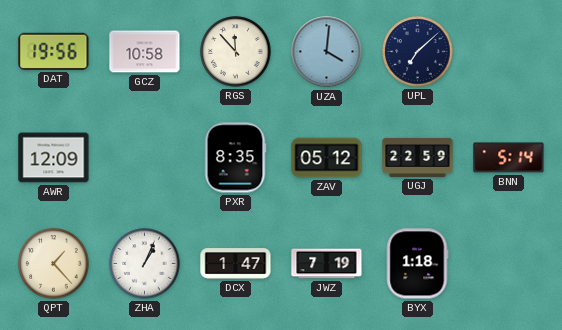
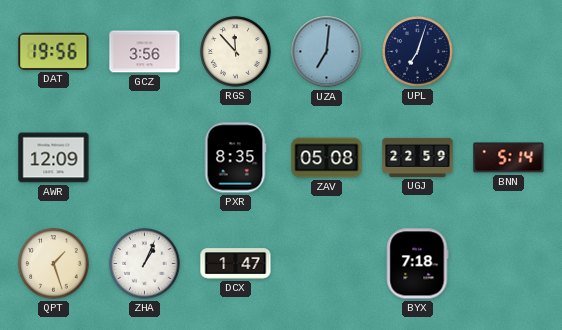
GCZ: 10:58 -> 3:56
UZA: 4:01 -> 7:01
UPL: 7:08 -> 7:03
ZAV: 05:12 -> 05:08
QPT: 1:23 -> 1:27
JWZ: 7:19 -> none
BYX: 1:18 -> 7:18
